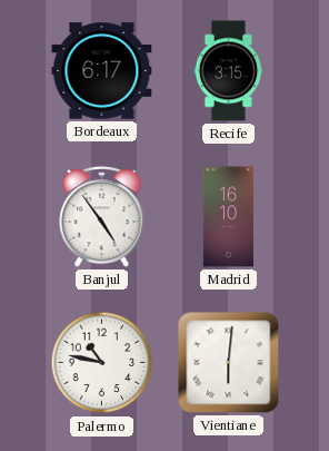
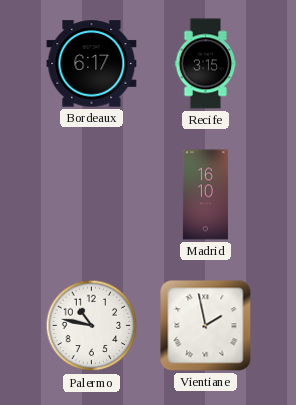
Banjul: 4:54 -> none
Vientiane: 6:01 -> 1:58
